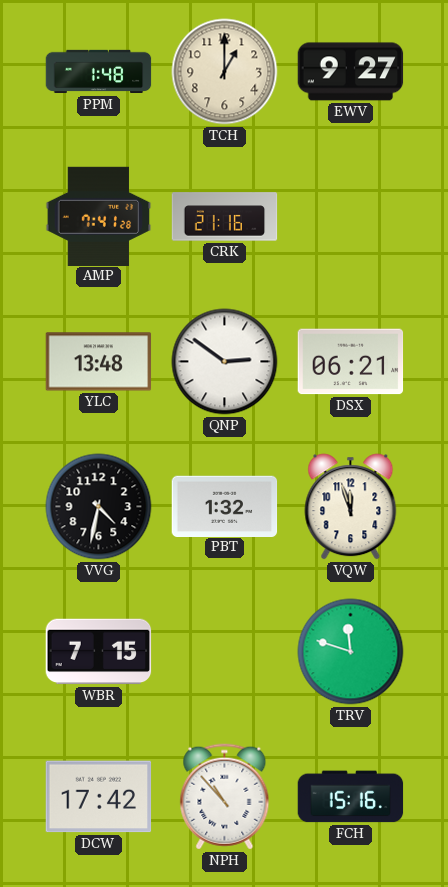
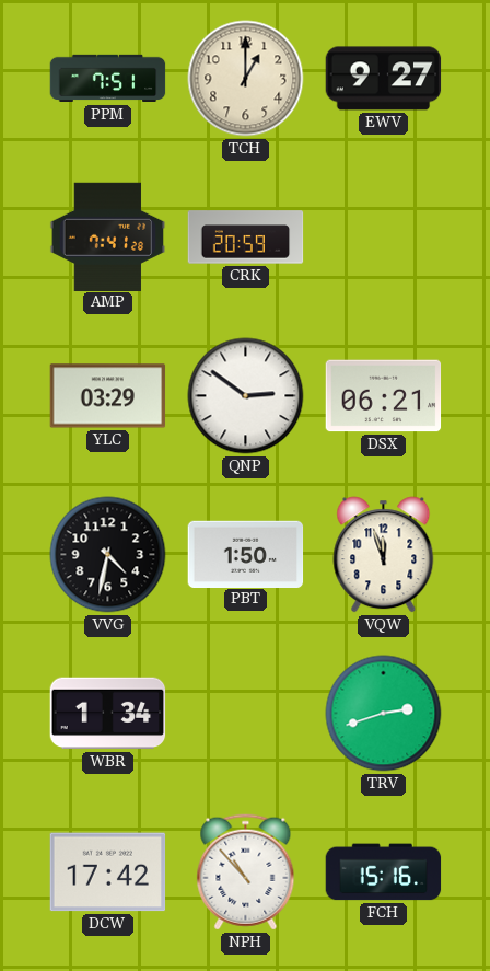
PPM: 1:48 -> 7:51
CRK: 21:16 -> 20:59
YLC: 13:48 -> 03:29
PBT: 1:32 -> 1:50
WBR: 7:15 -> 1:34
TRV: 11:48 -> 2:42
